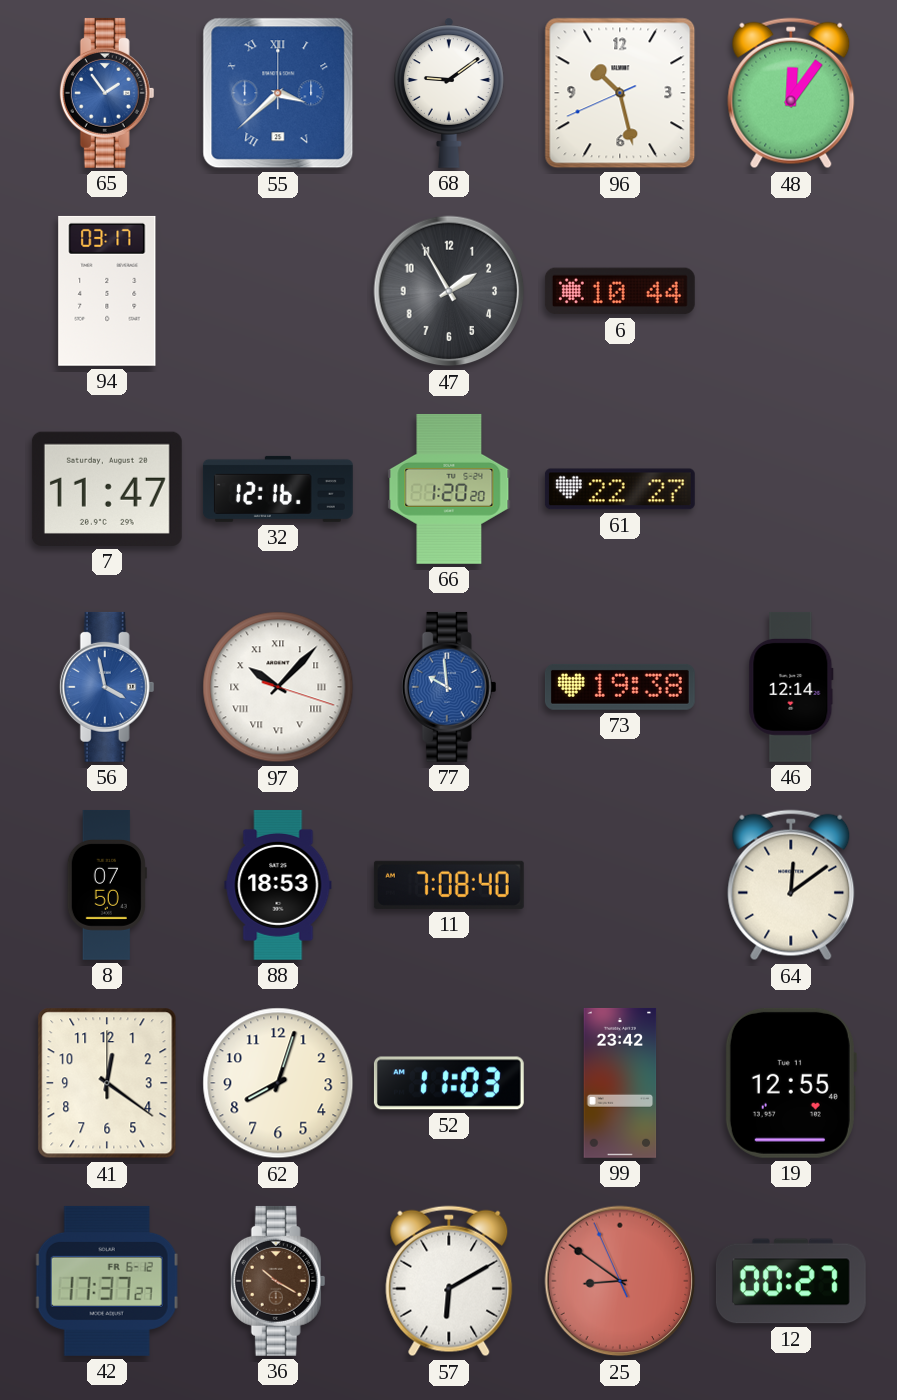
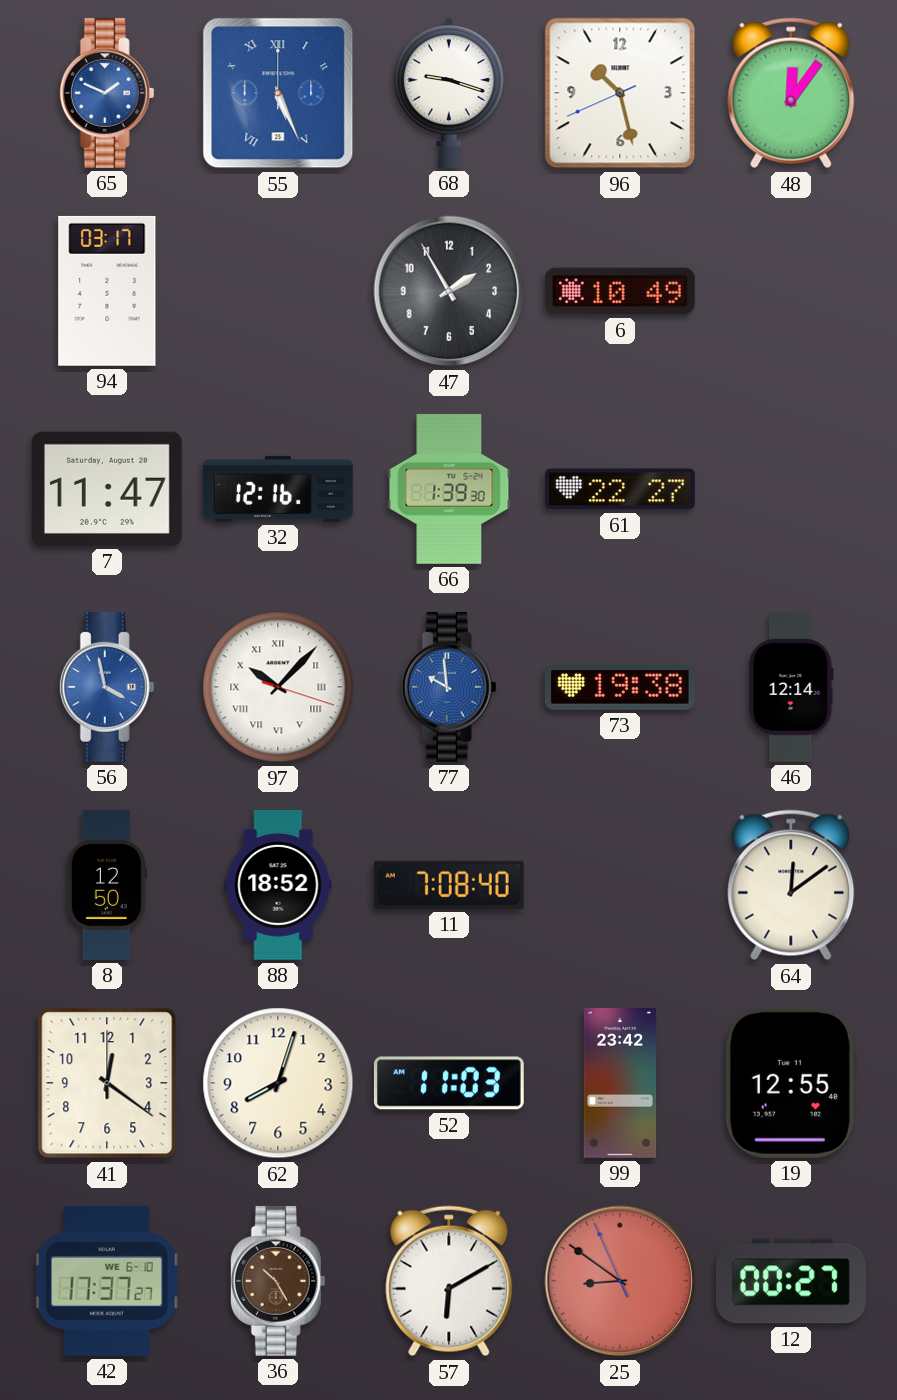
65: 1:54 -> 1:49
55: 3:38 -> 5:26
68: 9:09 -> 9:18
6: 10:44 -> 10:49
66: 1:20 -> 1:39
8: 07:50 -> 12:50
88: 18:53 -> 18:52
42 date: FR 6-12 -> WE 6-10
36: 10:20 -> 10:25
